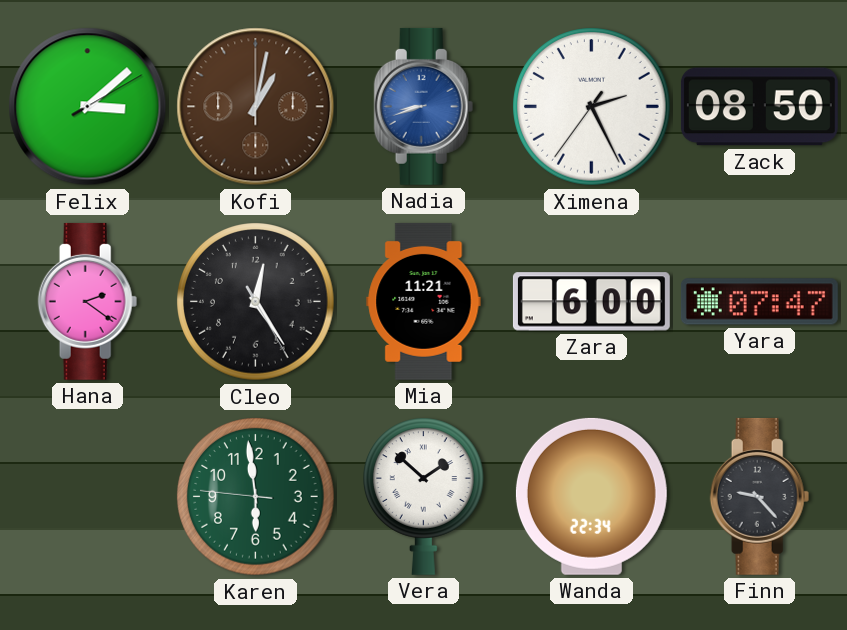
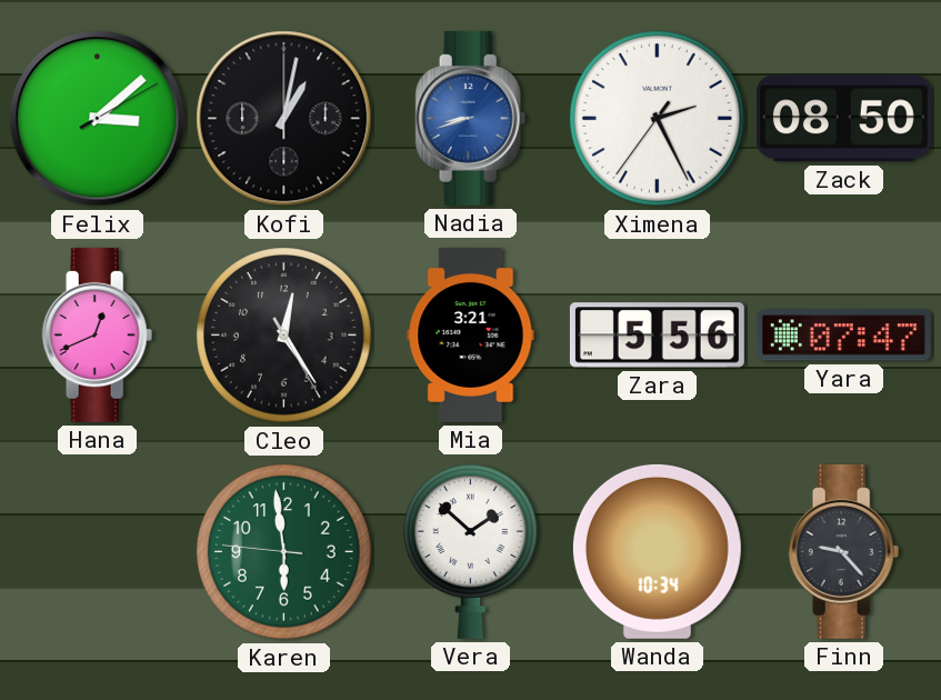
Kofi dial: brown -> black
Hana: 2:21 -> 12:41
Mia: 11:21 -> 3:21
Zara: 6:00 -> 5:56
Wanda: 22:34 -> 10:34
